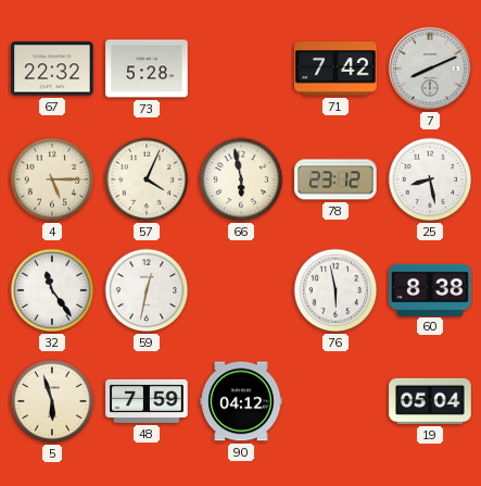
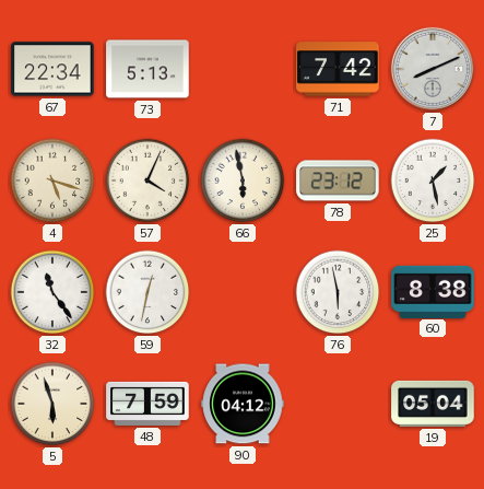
67: 22:32 -> 22:34
73: 5:28 -> 5:13
4: 5:15 -> 5:18
25: 8:28 -> 1:28
